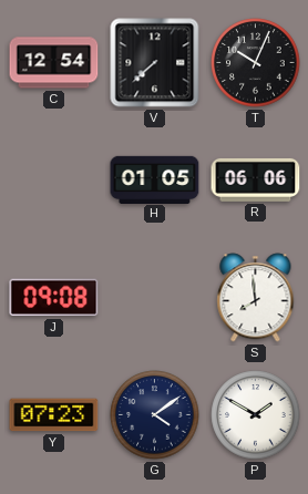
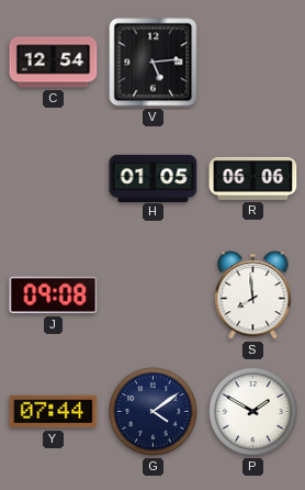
V: 7:38 -> 5:14
T: 10:04 -> none
Y: 07:23 -> 07:44
